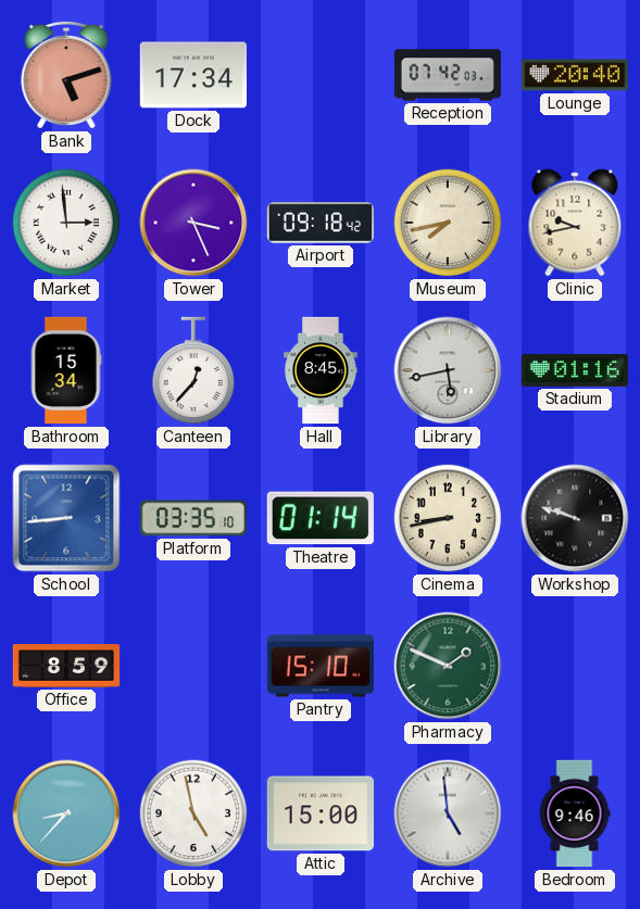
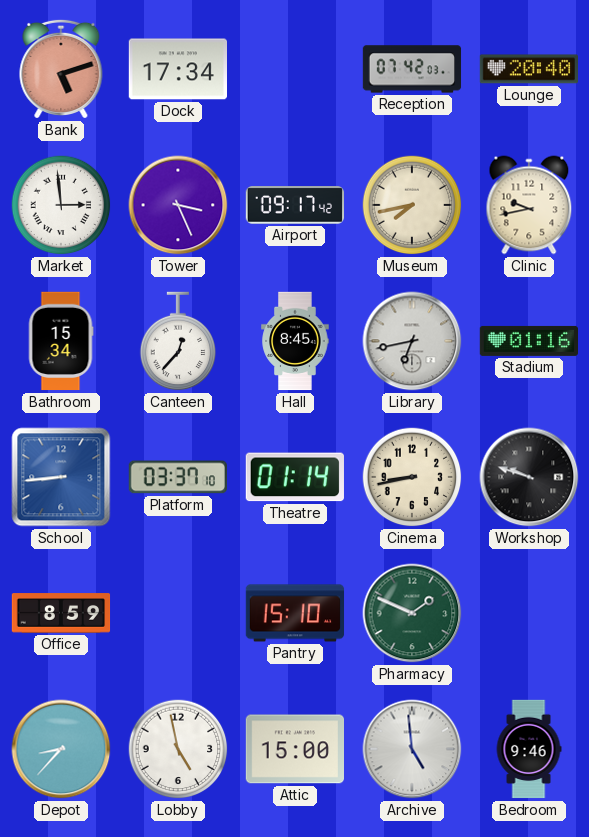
Airport: 09:18 -> 09:17
Library: 5:43 -> 6:43
Platform: 03:35 -> 03:37
